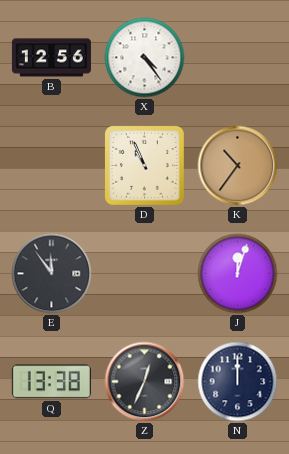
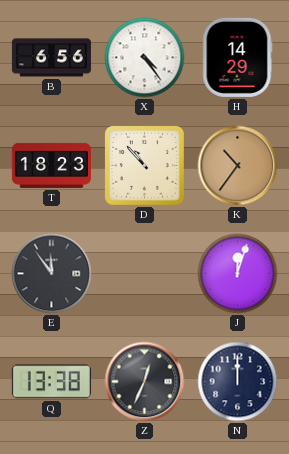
B: 12:56 -> 6:56
H: none -> 14:29
T: none -> 18:23
D: 10:56 -> 10:53
